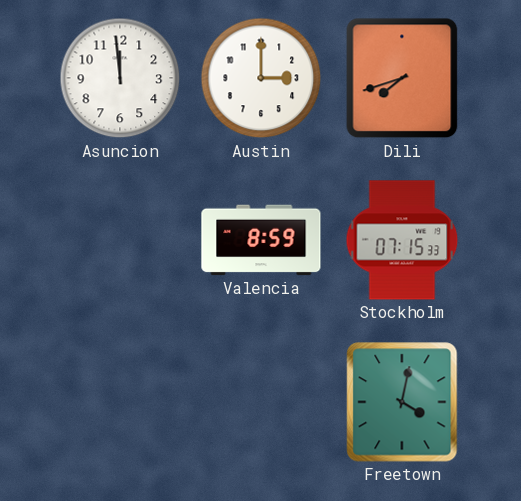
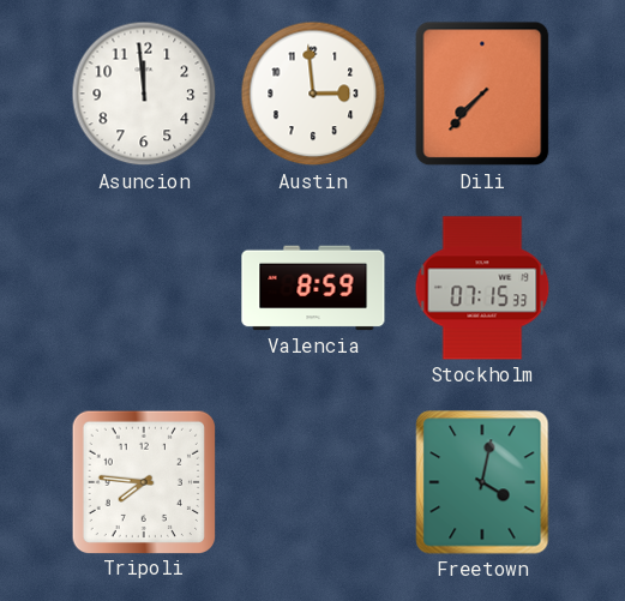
Austin: 3:00 -> 2:59
Dili: 7:42 -> 7:37
Tripoli: none -> 7:46
